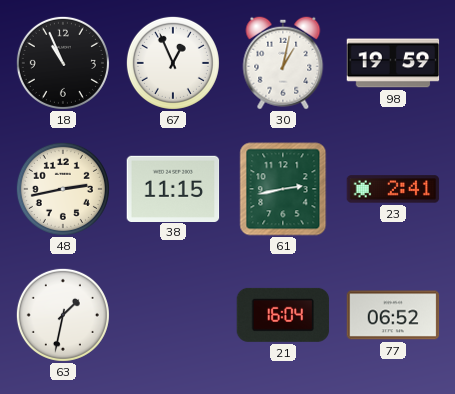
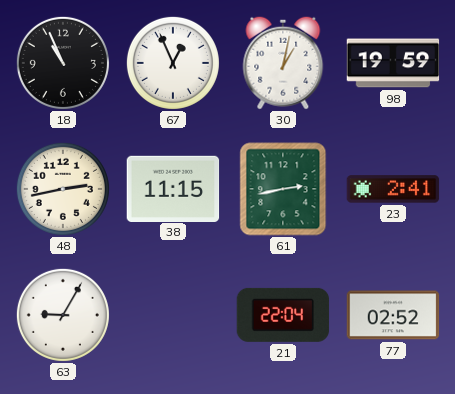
63: 1:32 -> 9:05
21: 16:04 -> 22:04
77: 06:52 -> 02:52
